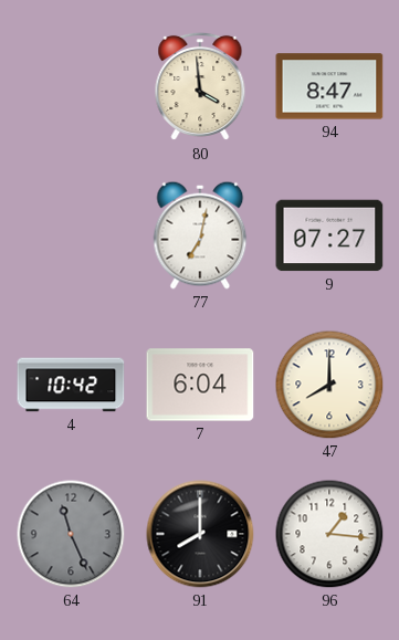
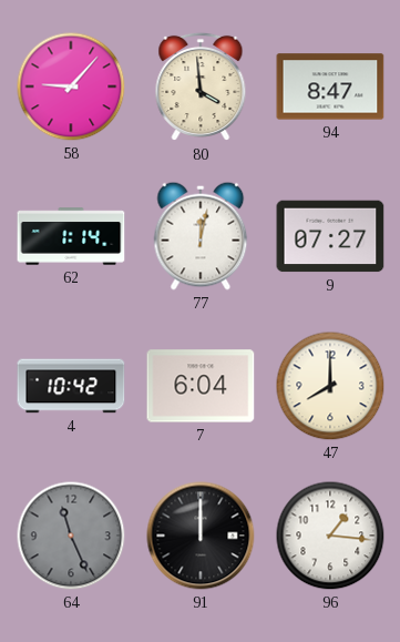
58: none -> 9:07
62: none -> 1:14
77: 7:02 -> 12:02
91: 8:00 -> 12:00
